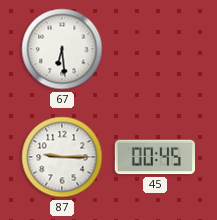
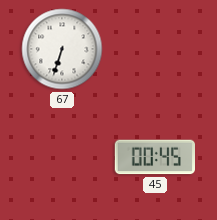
67: 6:29 -> 6:33
87: 9:15 -> none
